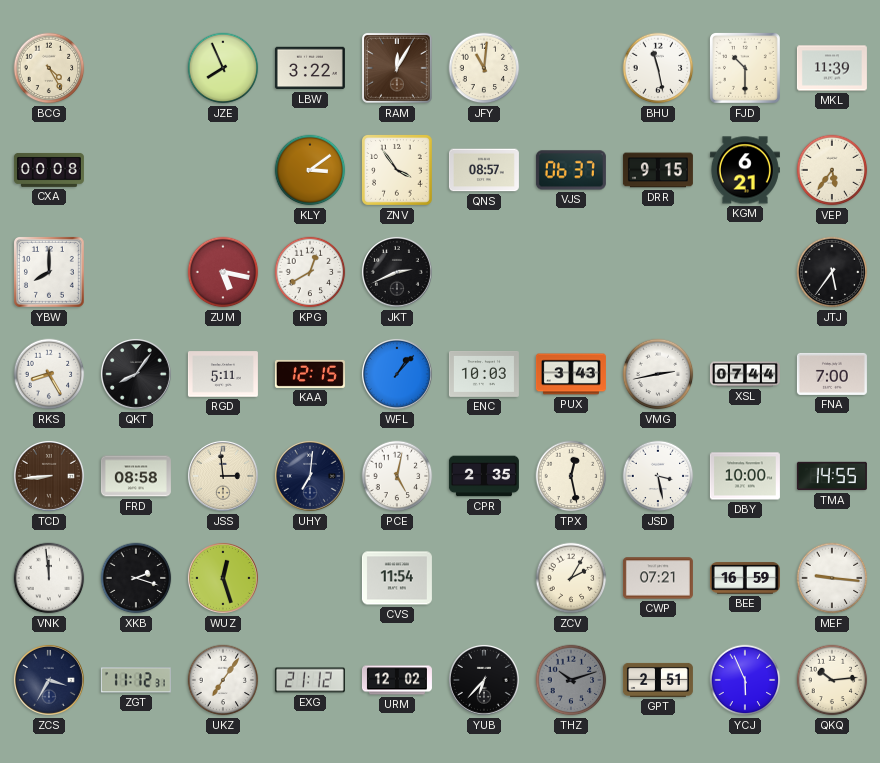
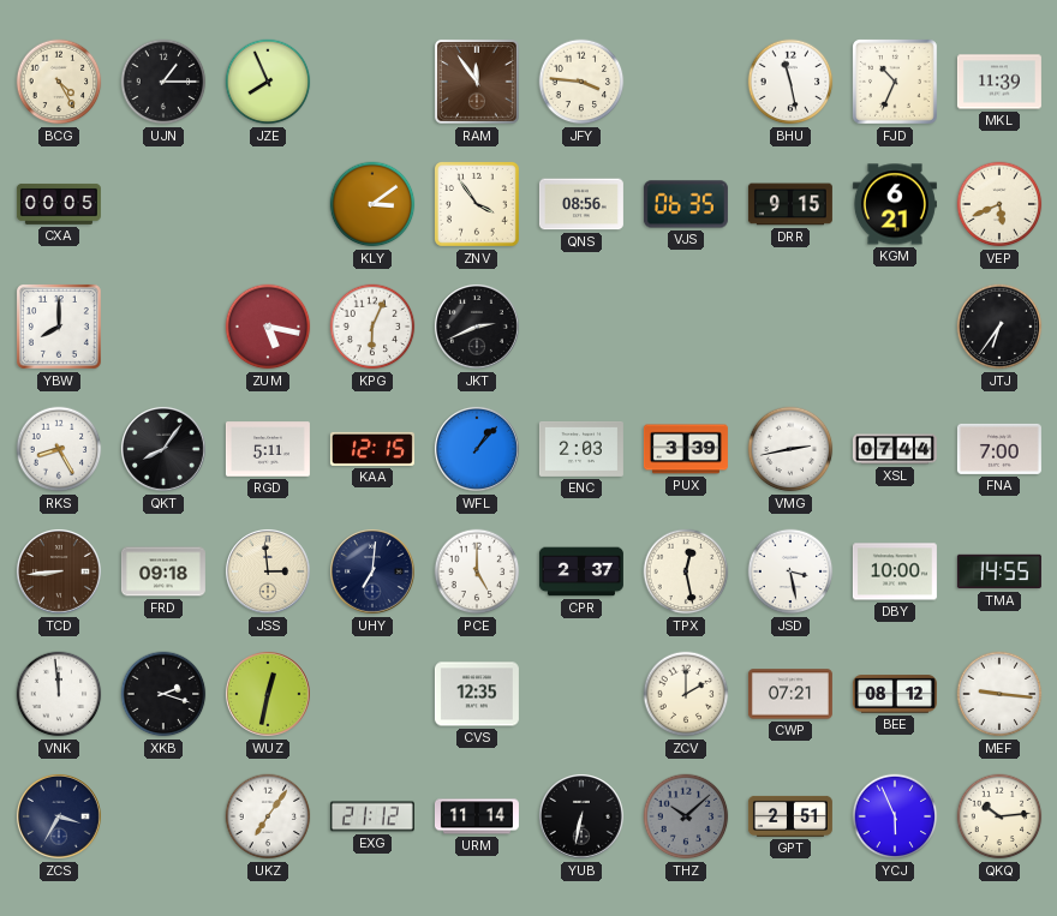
UJN: none -> 1:15
LBW: 3:22 -> none
RAM: 12:05 -> 11:54
JFY: 11:01 -> 3:46
FJD: 10:30 -> 10:34
CXA: 00:08 -> 00:05
QNS: 08:57 -> 08:56
VJS: 06:37 -> 06:35
VEP: 5:36 -> 5:41
KPG: 12:40 -> 6:04
JTJ: 5:36 -> 6:36
ENC: 10:03 -> 2:03
PUX: 3:43 -> 3:39
FRD: 08:58 -> 09:18
PCE: 5:02 -> 5:00
CPR: 2:35 -> 2:37
WUZ: 12:27 -> 12:32
CVS: 11:54 -> 12:35
ZCV: 2:05 -> 2:00
BEE: 16:59 -> 08:12
ZGT: 11:12 -> none
URM: 12:02 -> 11:14
YUB: 6:37 -> 6:32
THZ: 10:12 -> 10:08
